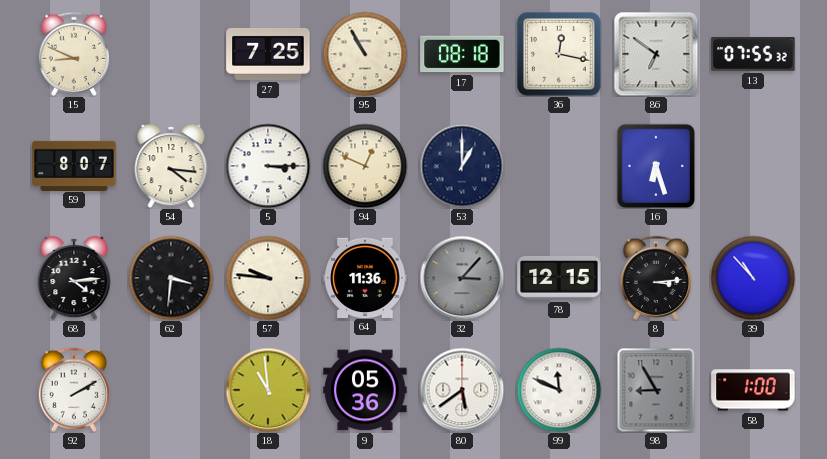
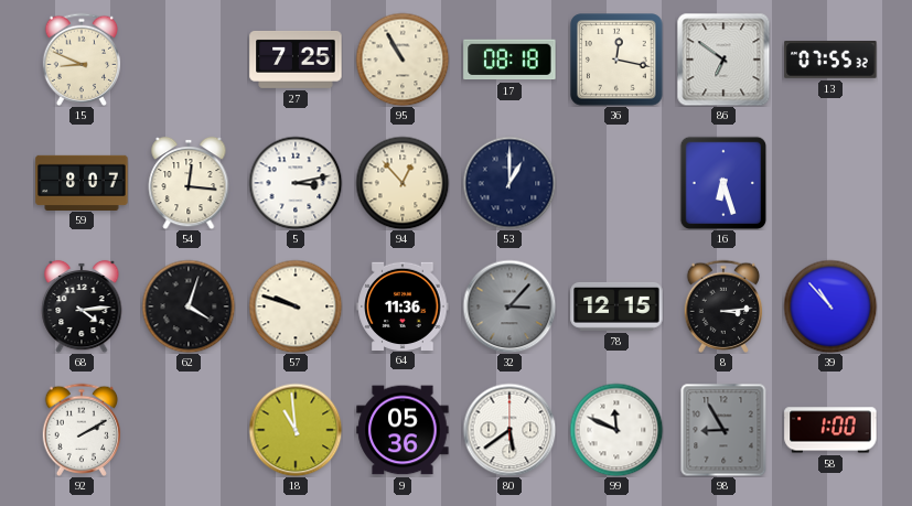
54: 4:16 -> 12:16
5: 3:15 -> 3:13
94: 12:49 -> 12:53
62: 3:31 -> 4:03
57: 9:46 -> 9:48
